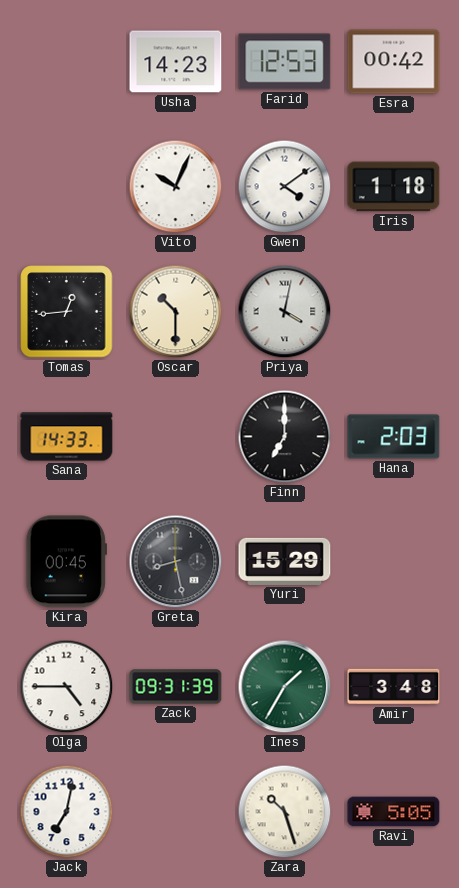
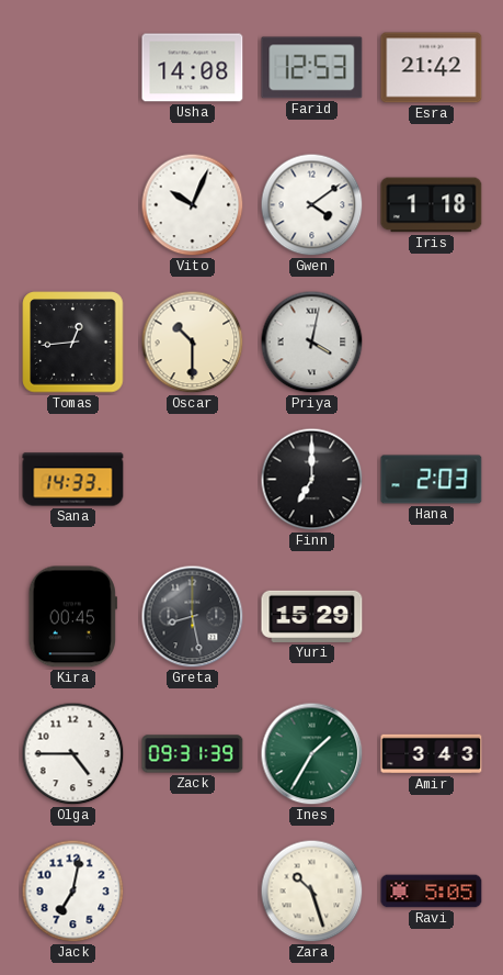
Usha: 14:23 -> 14:08
Esra: 00:42 -> 21:42
Amir: 3:48 -> 3:43
